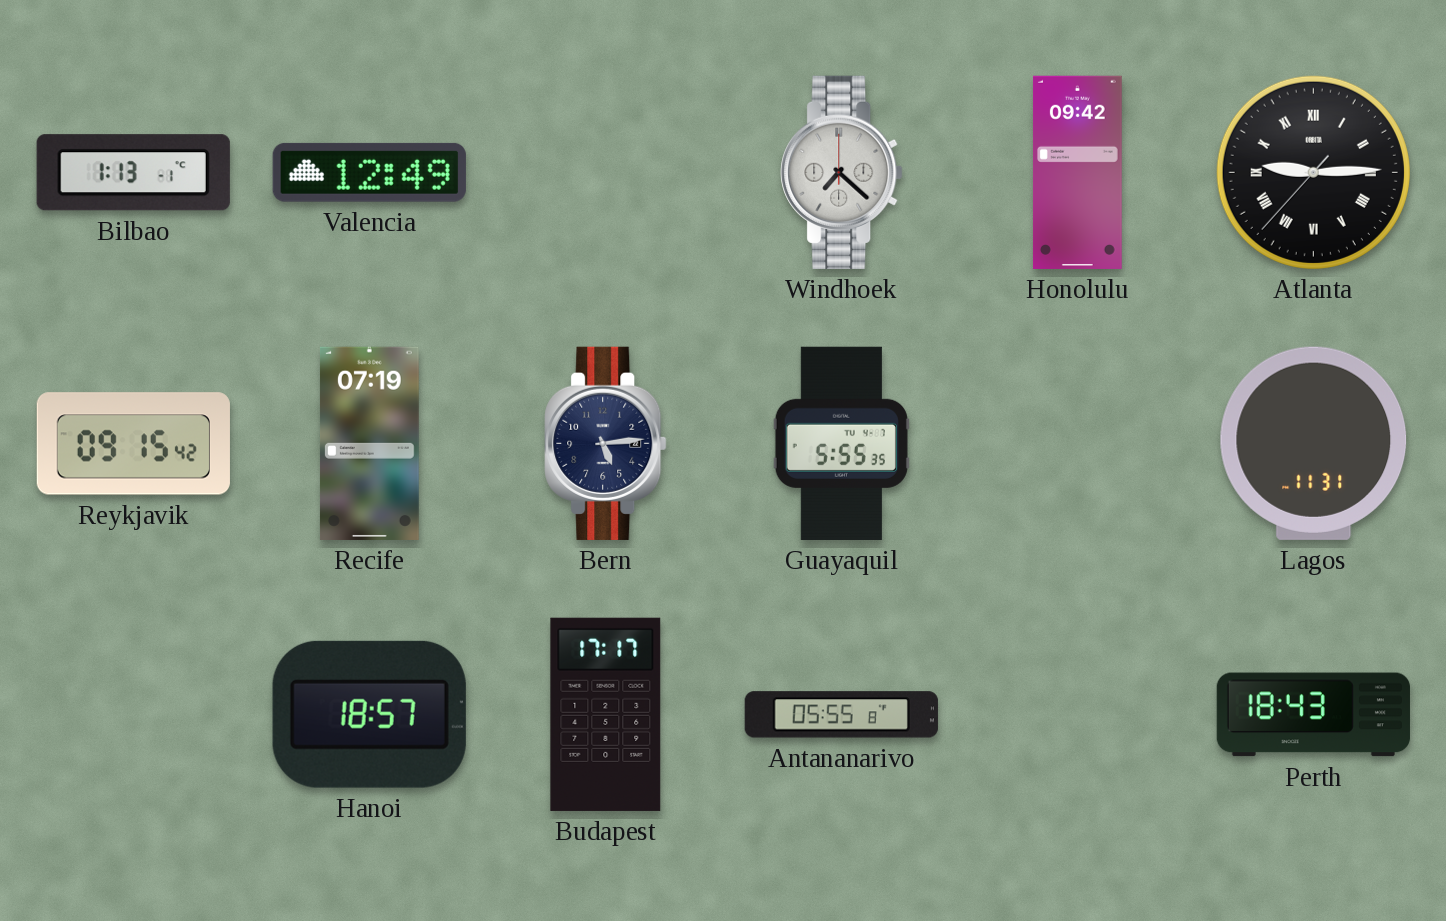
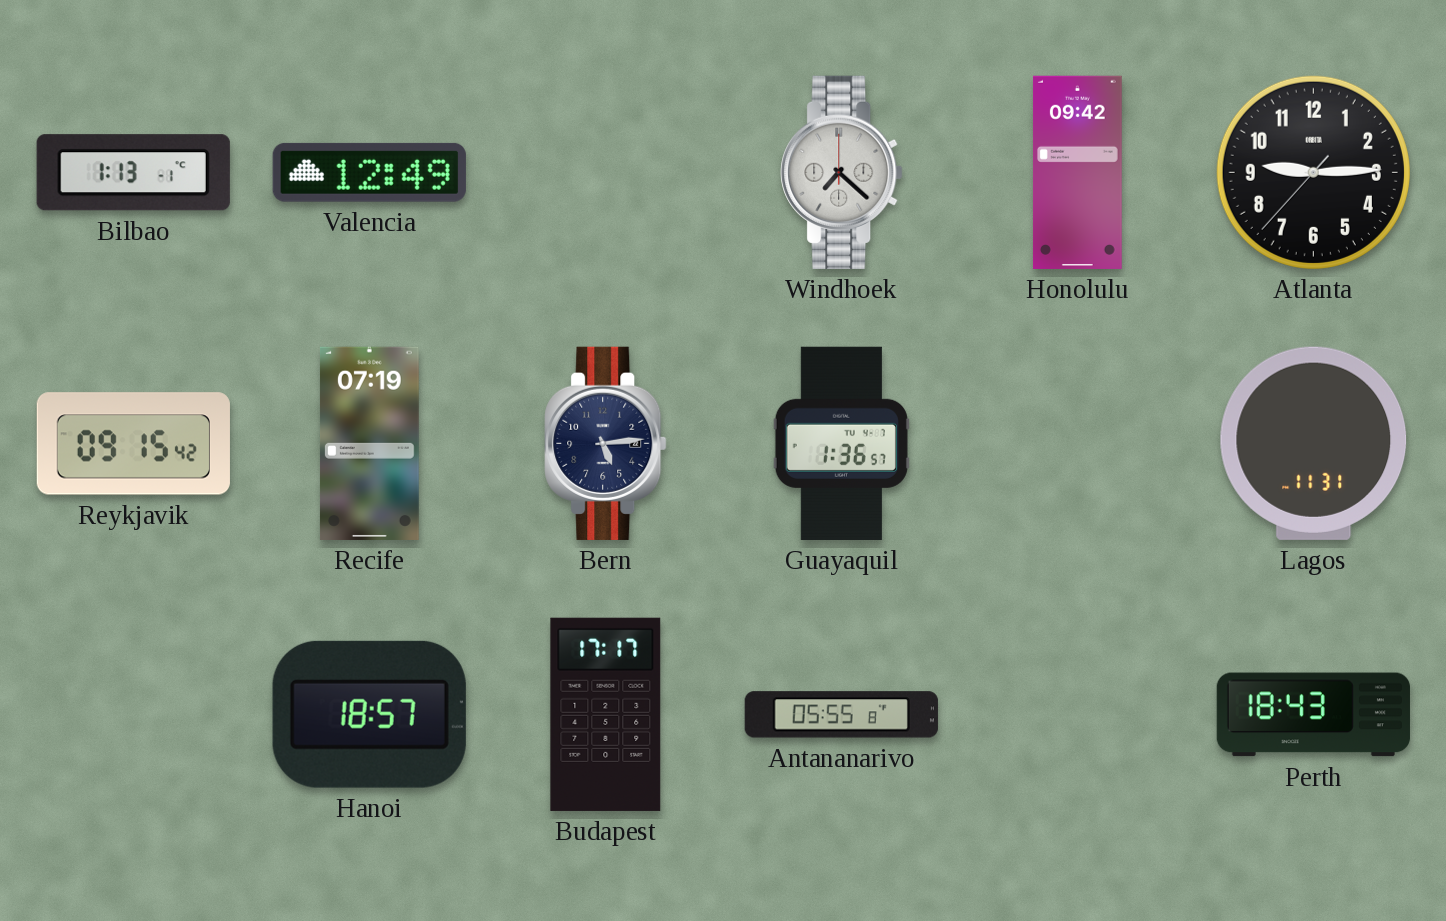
Atlanta numerals: Roman -> Arabic
Guayaquil: 5:55 -> 1:36
